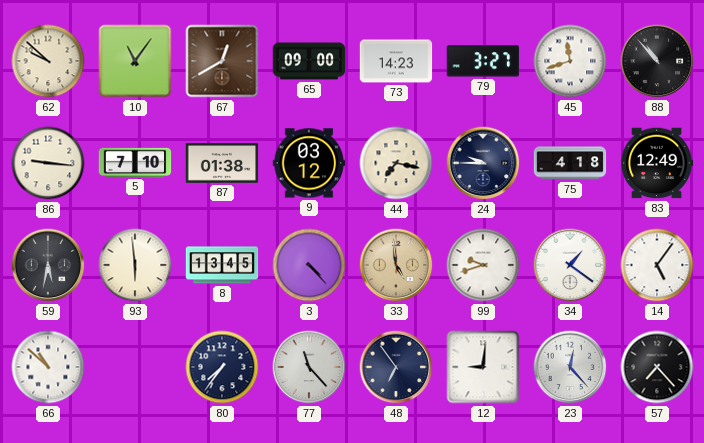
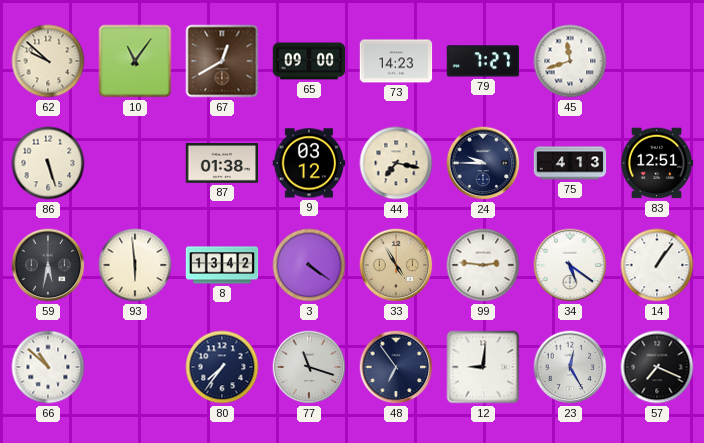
79: 3:27 -> 7:27
88: 10:53 -> none
86: 9:16 -> 5:27
5: 7:10 -> none
75: 4:18 -> 4:13
83: 12:49 -> 12:51
8: 13:45 -> 13:42
3: 4:23 -> 4:21
33: 4:59 -> 4:55
99: 9:42 -> 2:46
34: 1:21 -> 5:21
14: 5:06 -> 1:06
77: 11:23 -> 11:18
23: 12:23 -> 12:25
57: 7:23 -> 7:19
